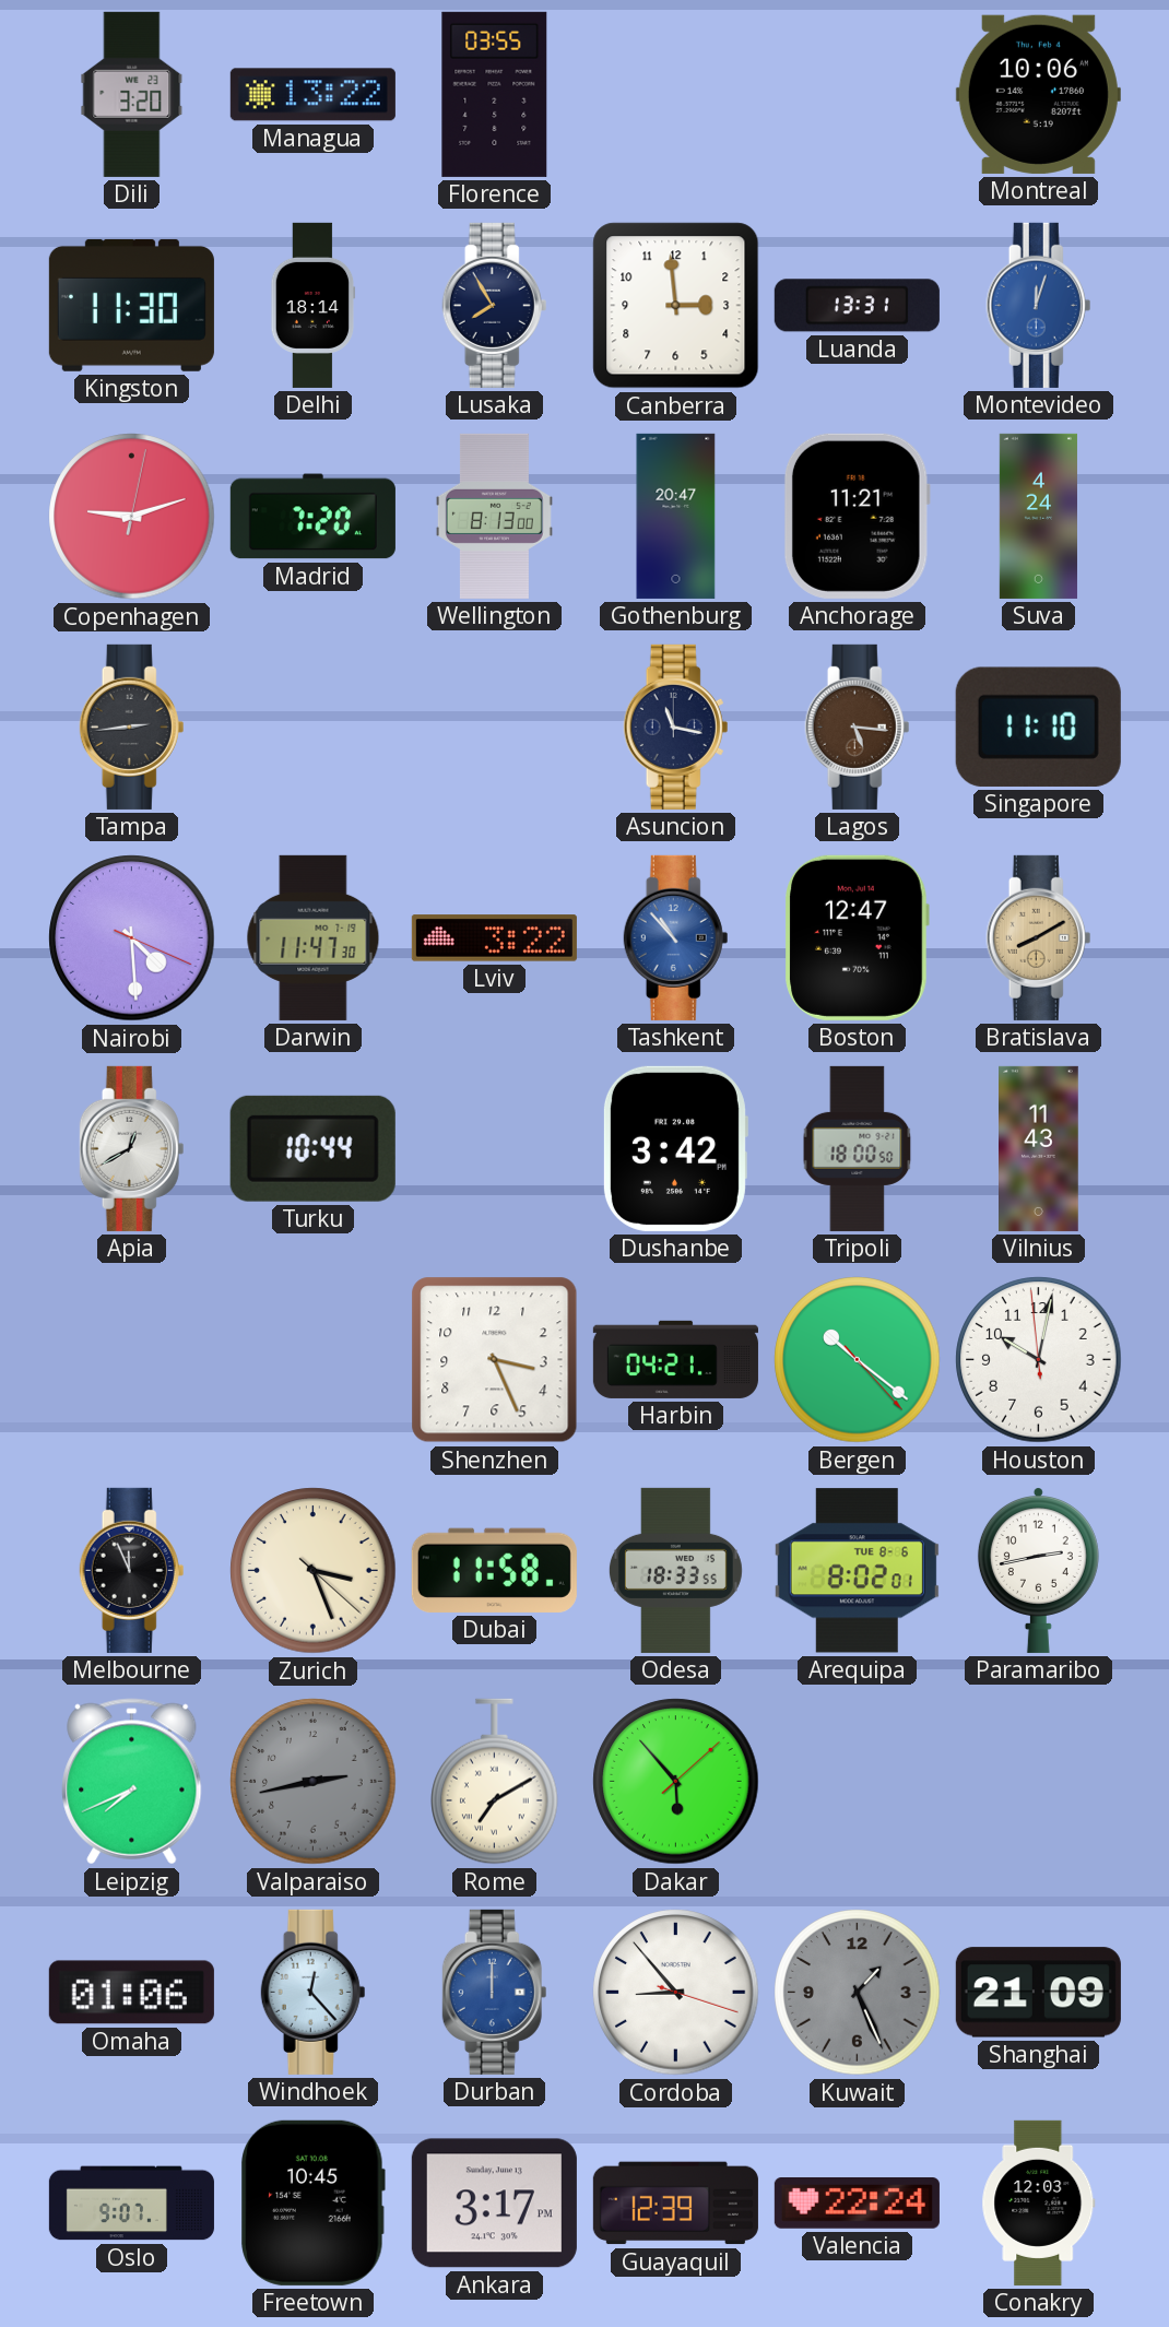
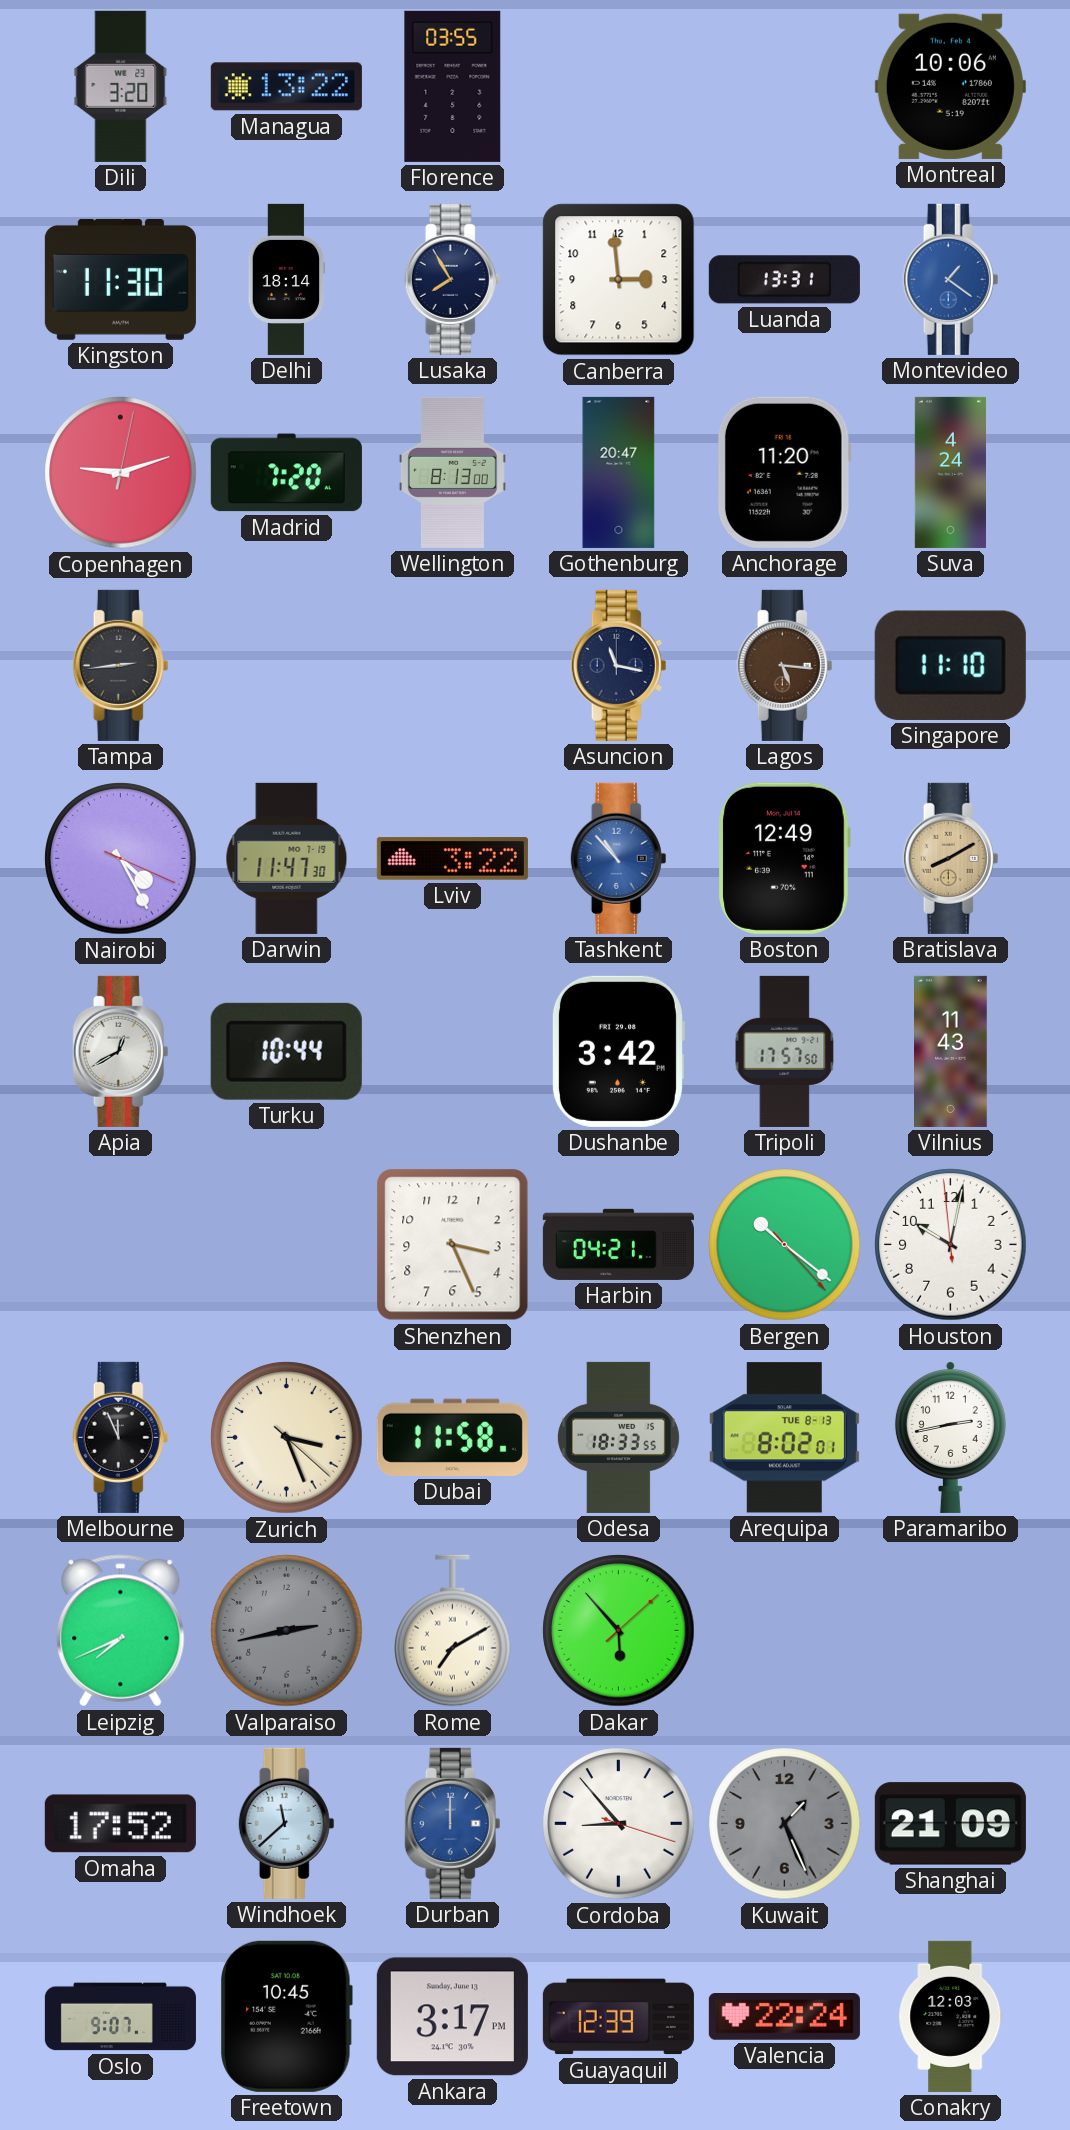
Montevideo: 12:03 -> 1:21
Anchorage: 11:21 -> 11:20
Nairobi: 4:29 -> 4:25
Boston: 12:47 -> 12:49
Tripoli: 18:00 -> 17:57
Arequipa date: TUE 8-6 -> TUE 8-13
Omaha: 01:06 -> 17:52
Windhoek: 12:23 -> 11:38
